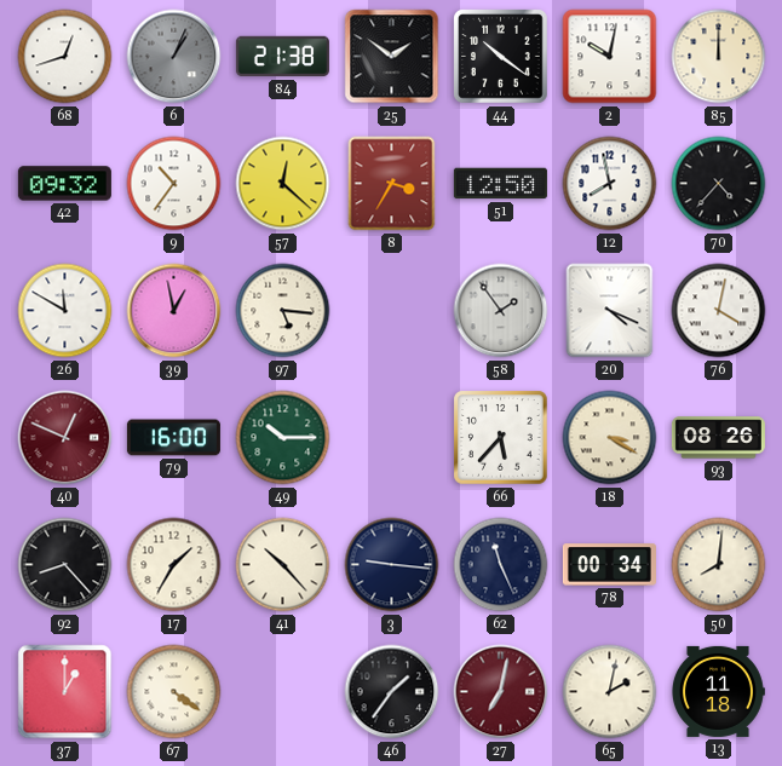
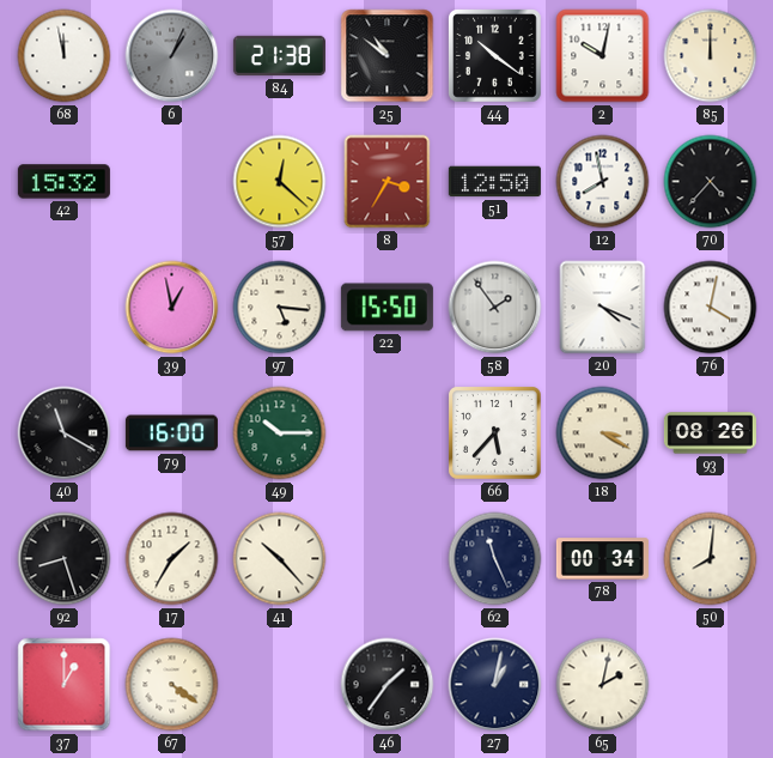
68: 12:42 -> 11:58
25: 1:51 -> 10:51
42: 09:32 -> 15:32
9: 10:36 -> none
26: 11:50 -> none
22: none -> 15:50
40: 12:49 -> 11:20
40 dial: burgundy -> black
92: 8:23 -> 8:27
3: 9:16 -> none
27: 7:02 -> 1:02
27 dial: burgundy -> navy
13: 11:18 -> none
